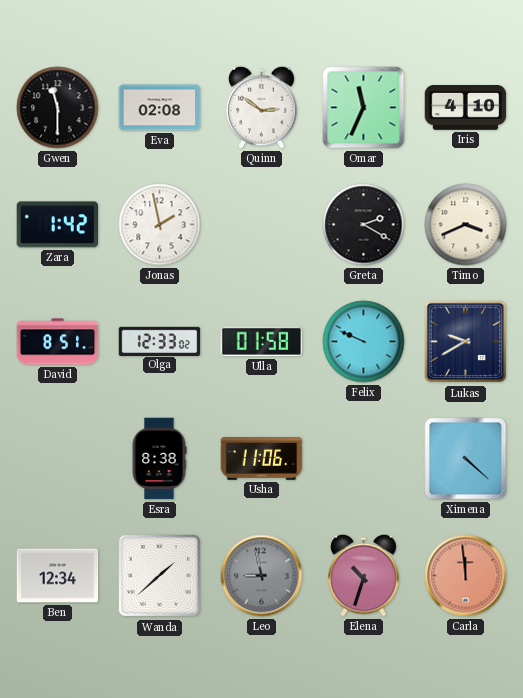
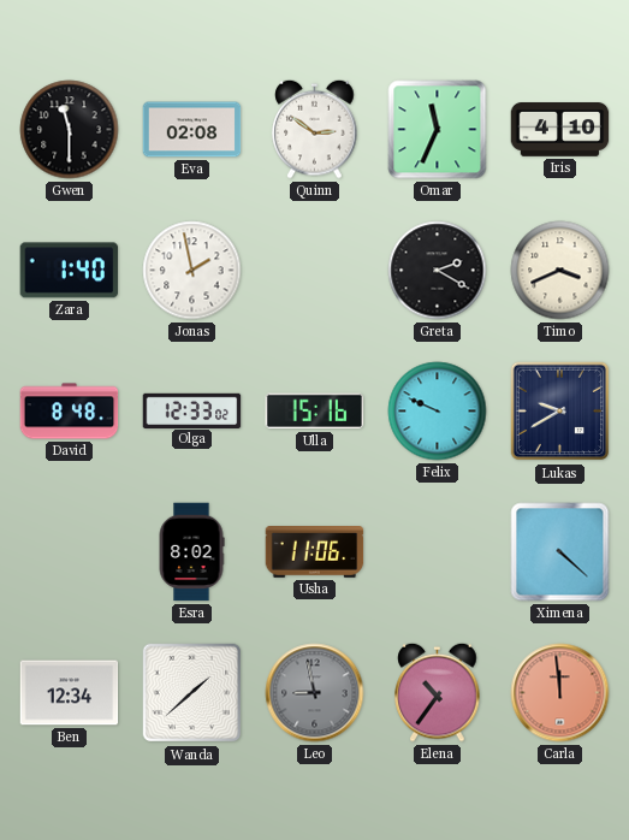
Zara: 1:42 -> 1:40
David: 8:51 -> 8:48
Ulla: 01:58 -> 15:16
Esra: 8:38 -> 8:02
Elena: 10:33 -> 10:36
